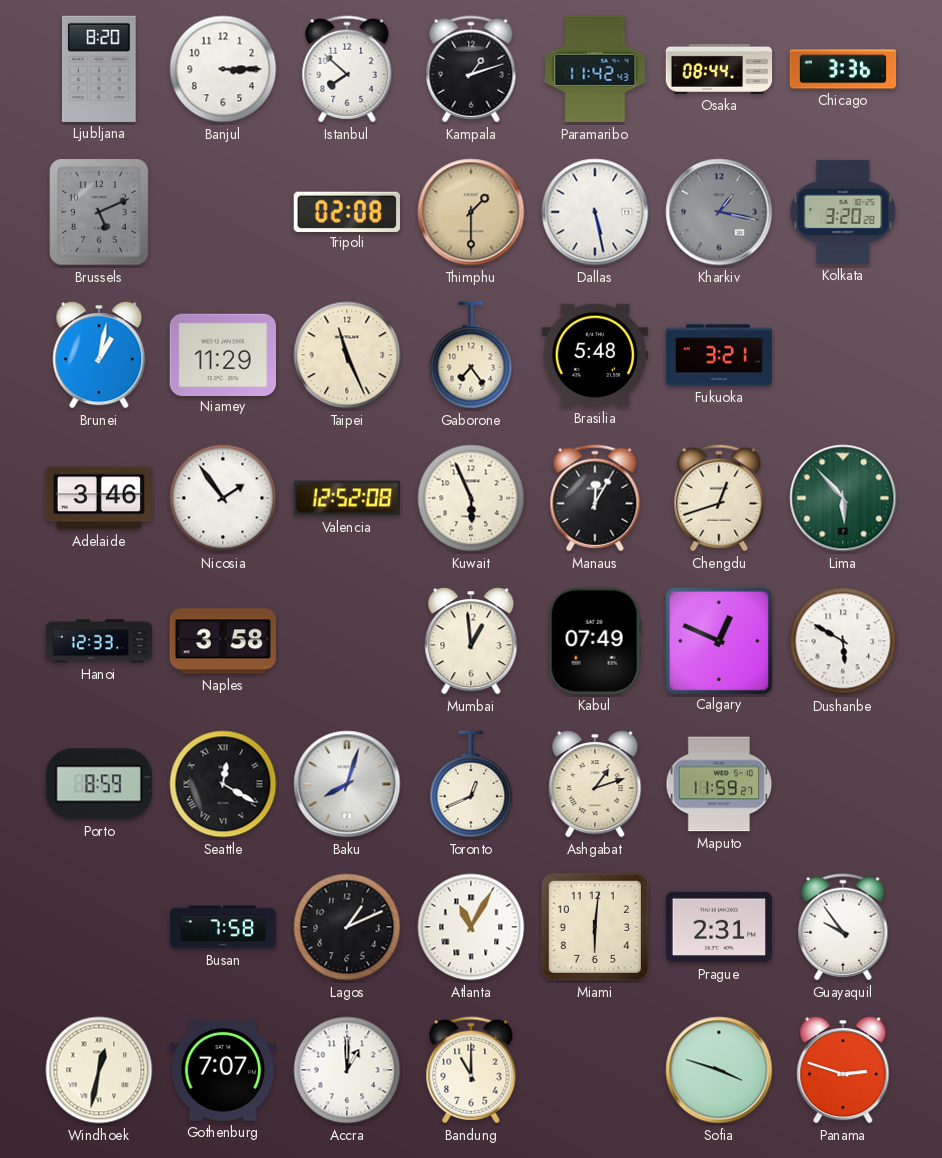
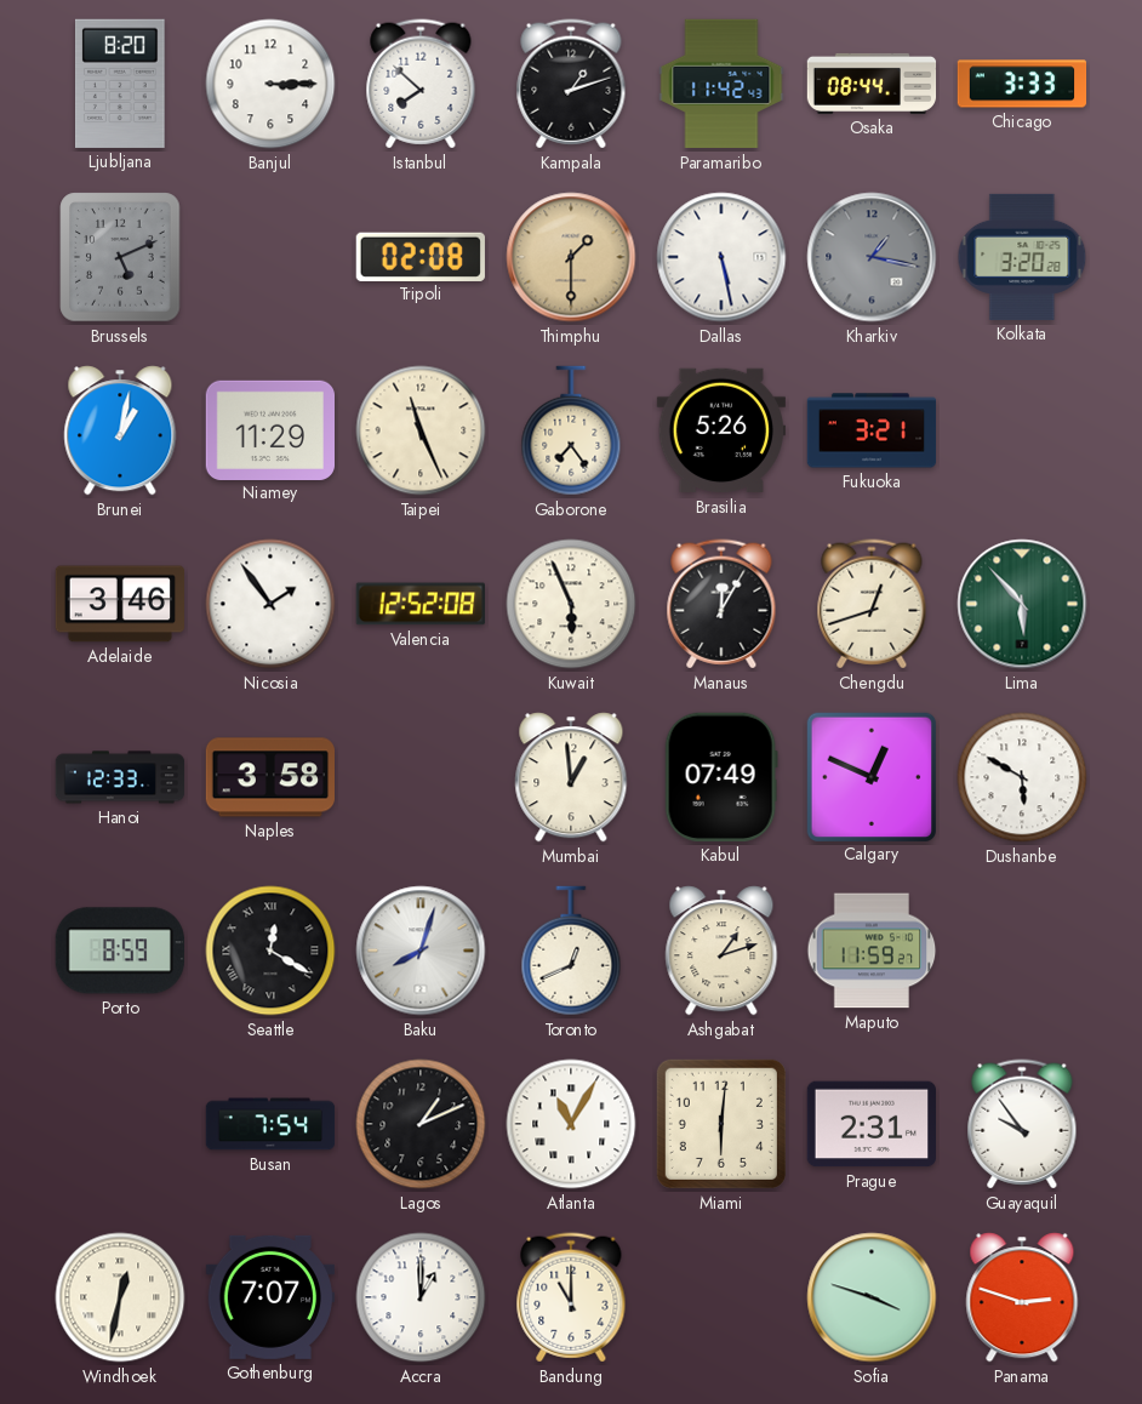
Chicago: 3:36 -> 3:33
Brasilia: 5:48 -> 5:26
Busan: 7:58 -> 7:54
